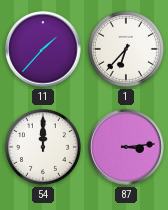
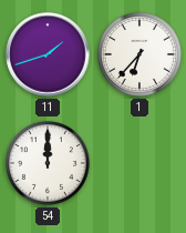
11: 1:37 -> 1:42
87: 3:14 -> none
